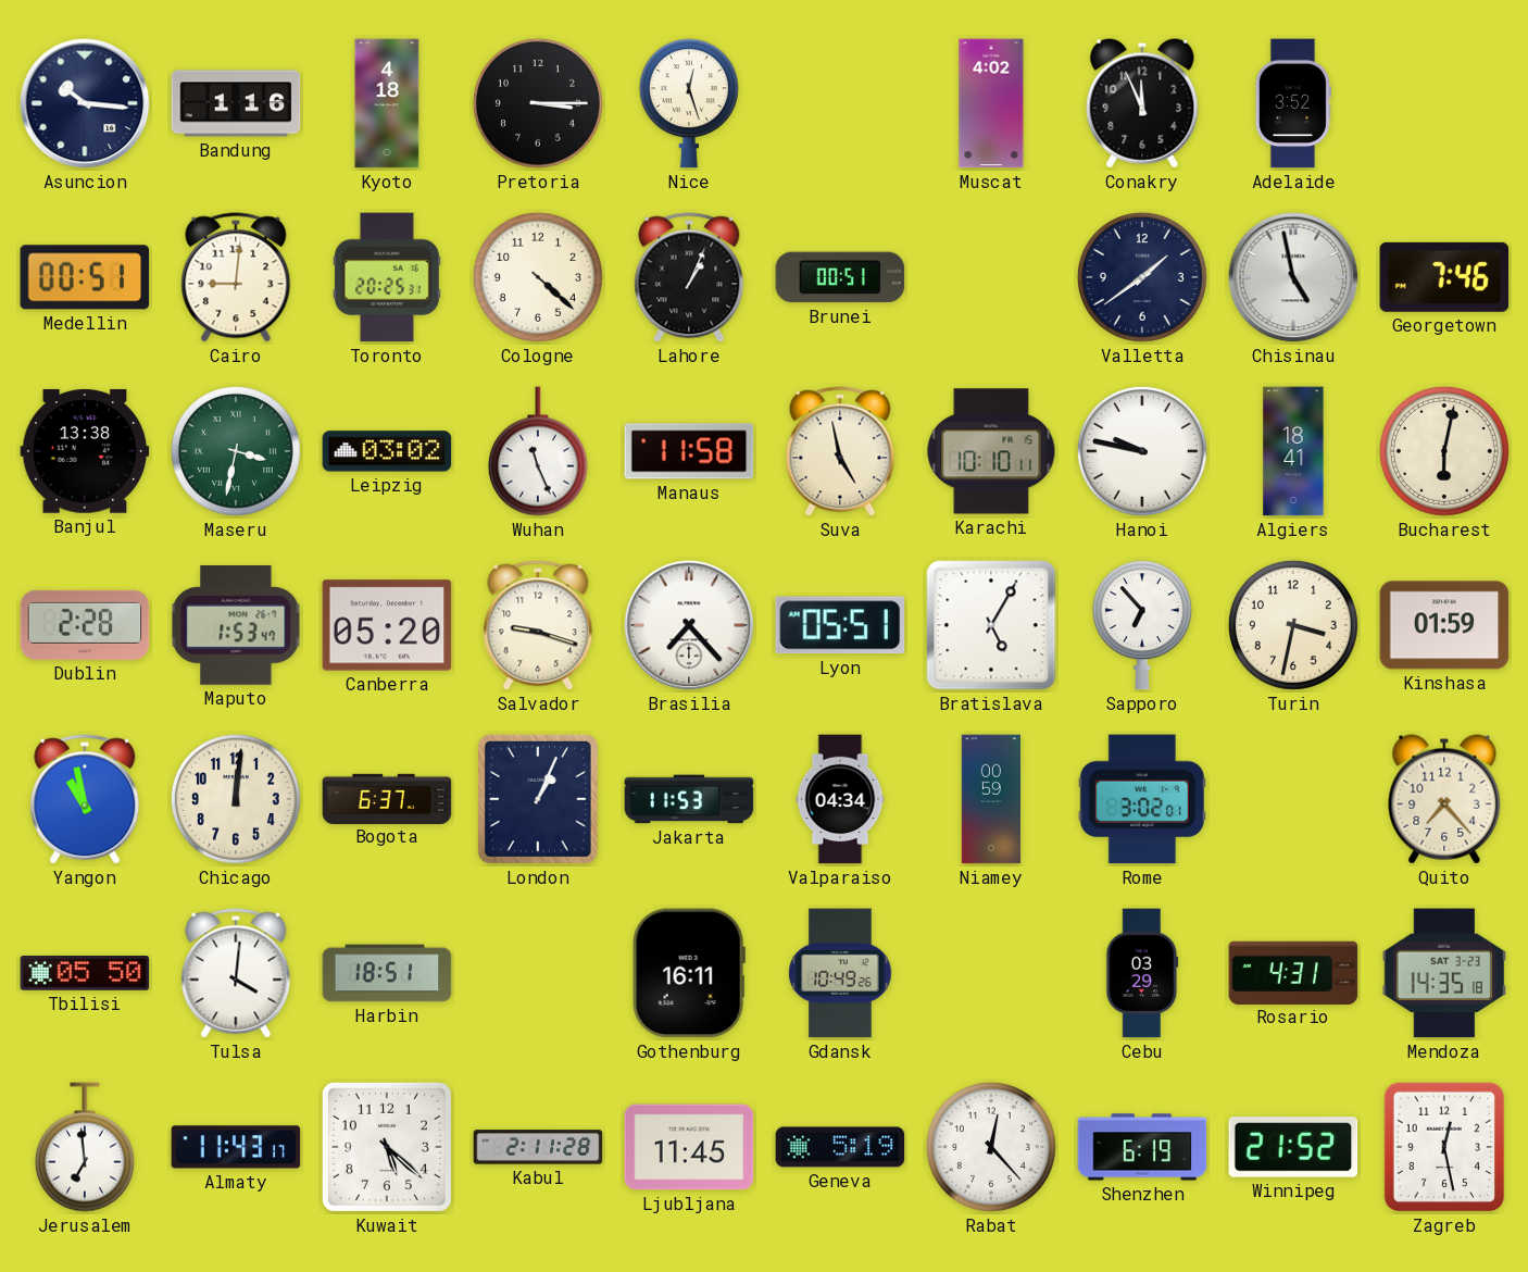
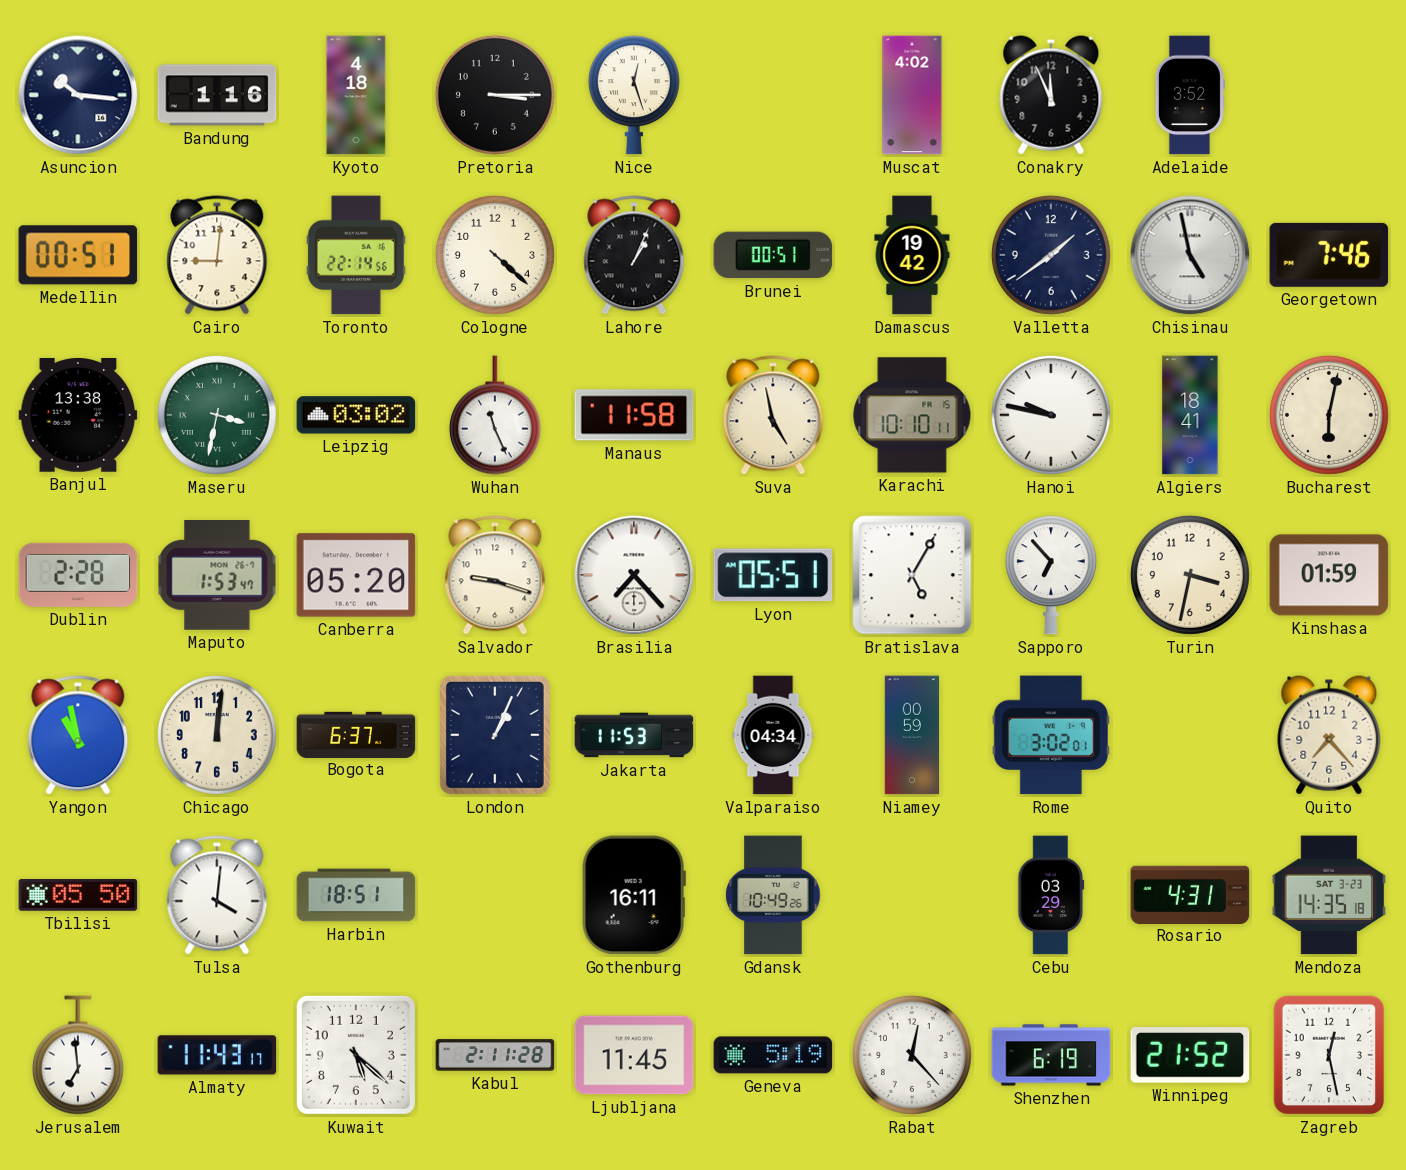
Toronto: 20:25 -> 22:14
Damascus: none -> 19:42
